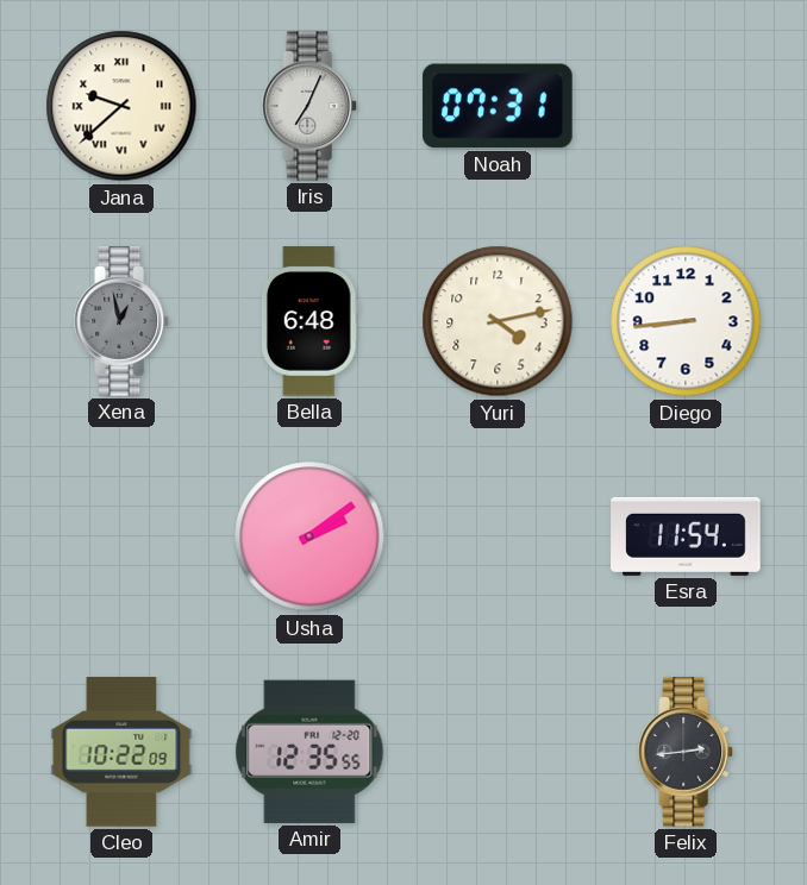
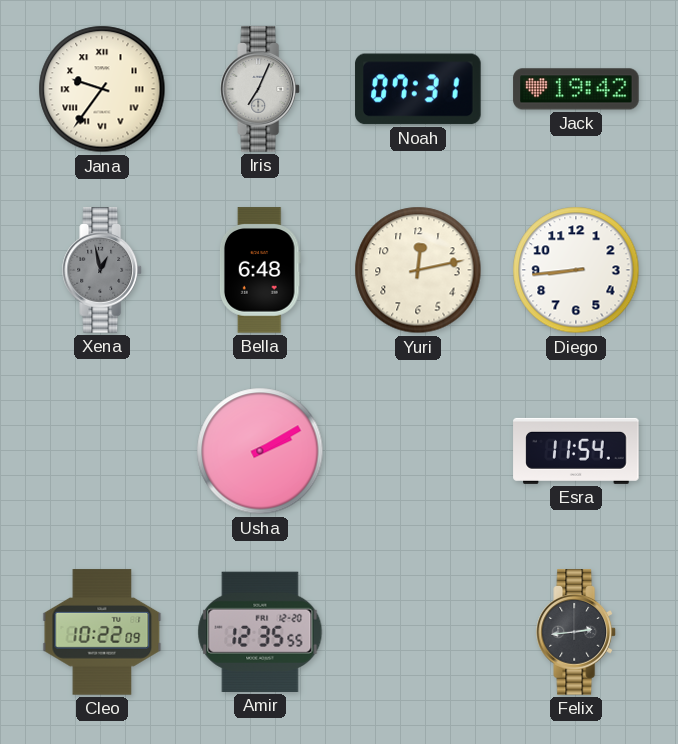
Jana: 9:38 -> 9:36
Jack: none -> 19:42
Yuri: 4:13 -> 12:13
Usha: 2:09 -> 2:10
